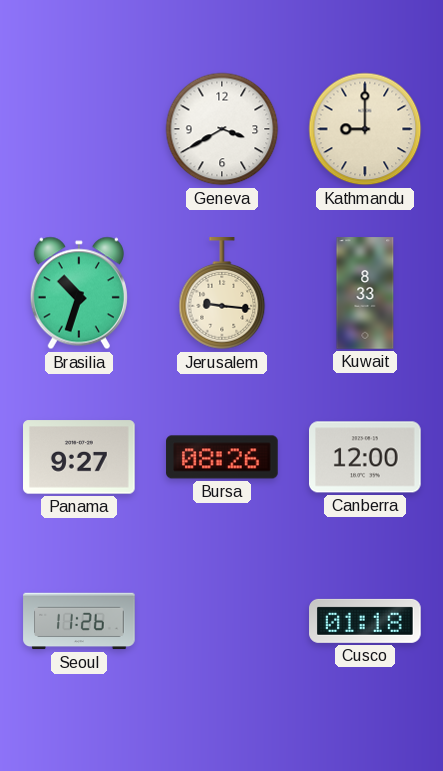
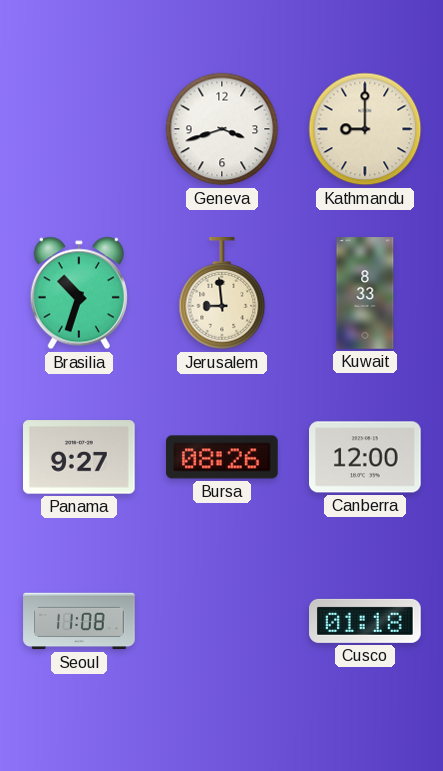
Geneva: 3:40 -> 3:42
Jerusalem: 9:16 -> 8:59
Seoul: 11:26 -> 11:08
